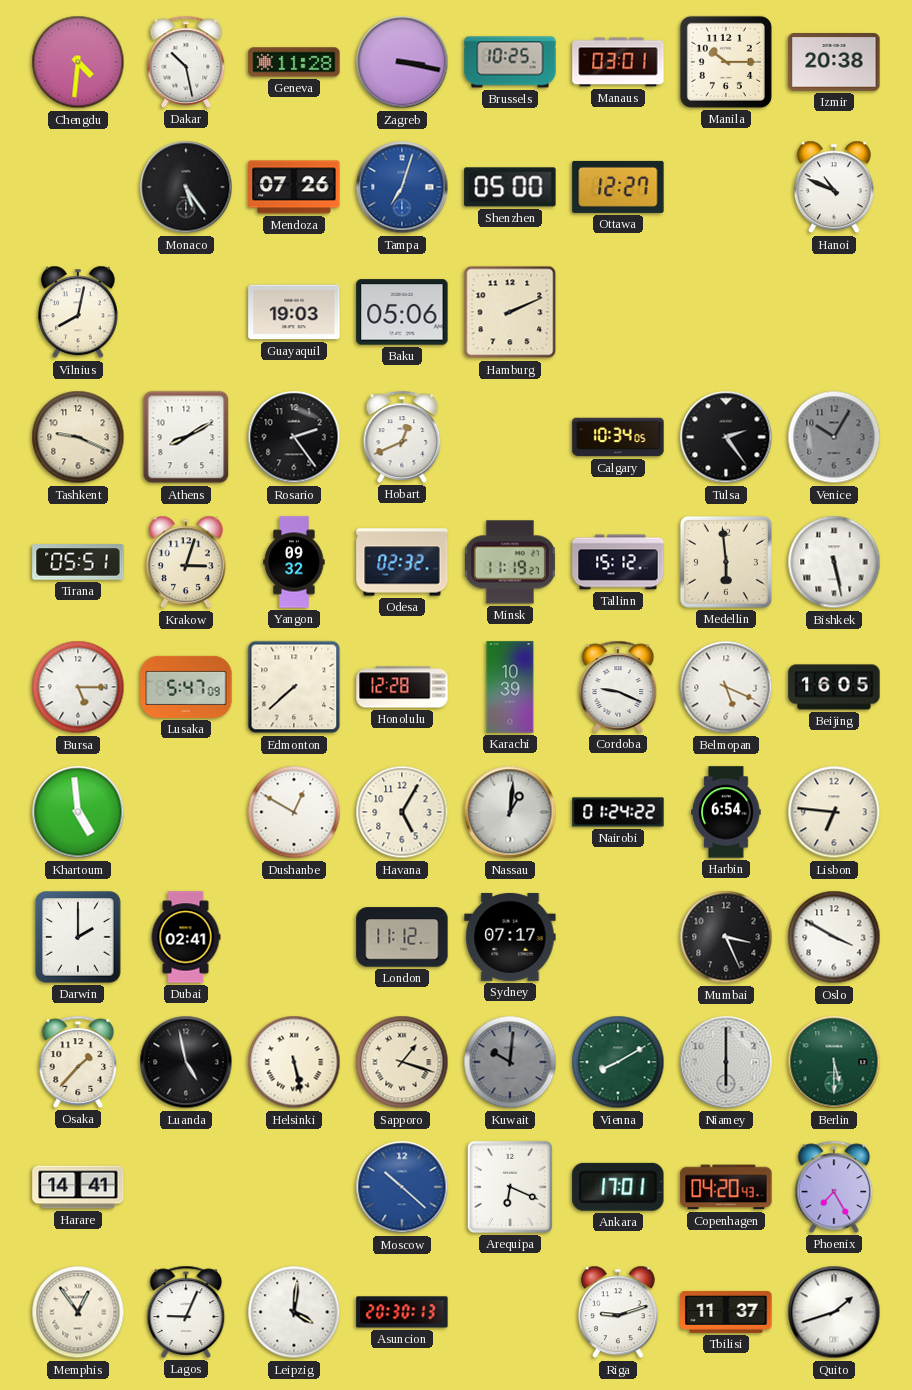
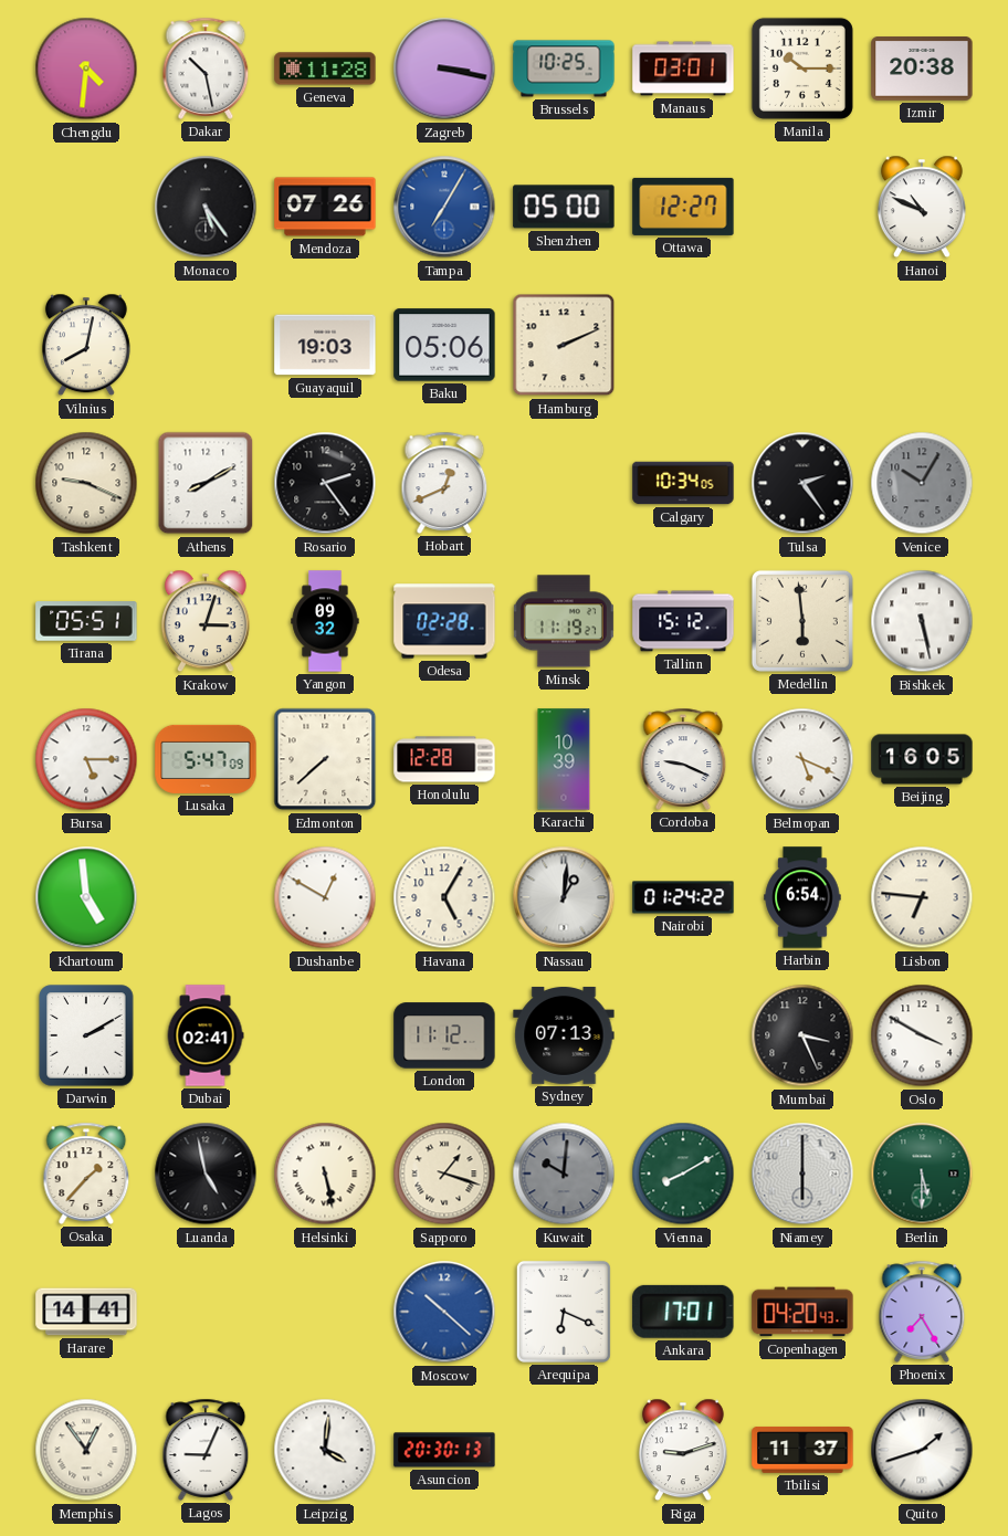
Tampa: 7:03 -> 7:05
Odesa: 02:32 -> 02:28
Darwin: 2:00 -> 2:10
Sydney: 07:17 -> 07:13
